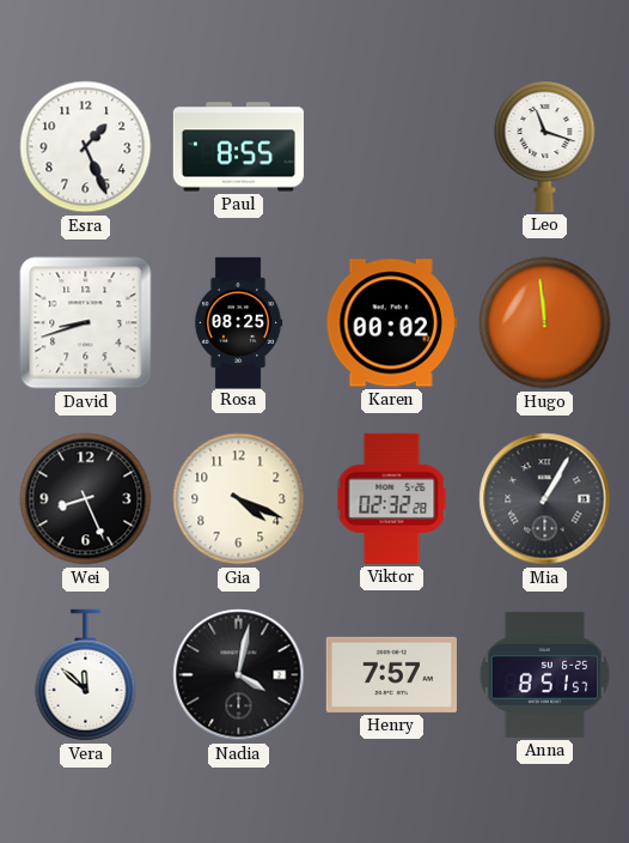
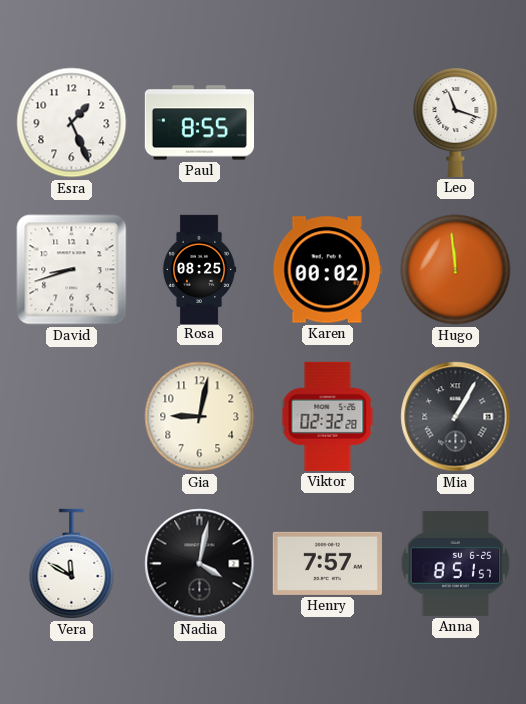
Wei: 8:26 -> none
Gia: 4:19 -> 9:02
Vera: 11:52 -> 11:50
